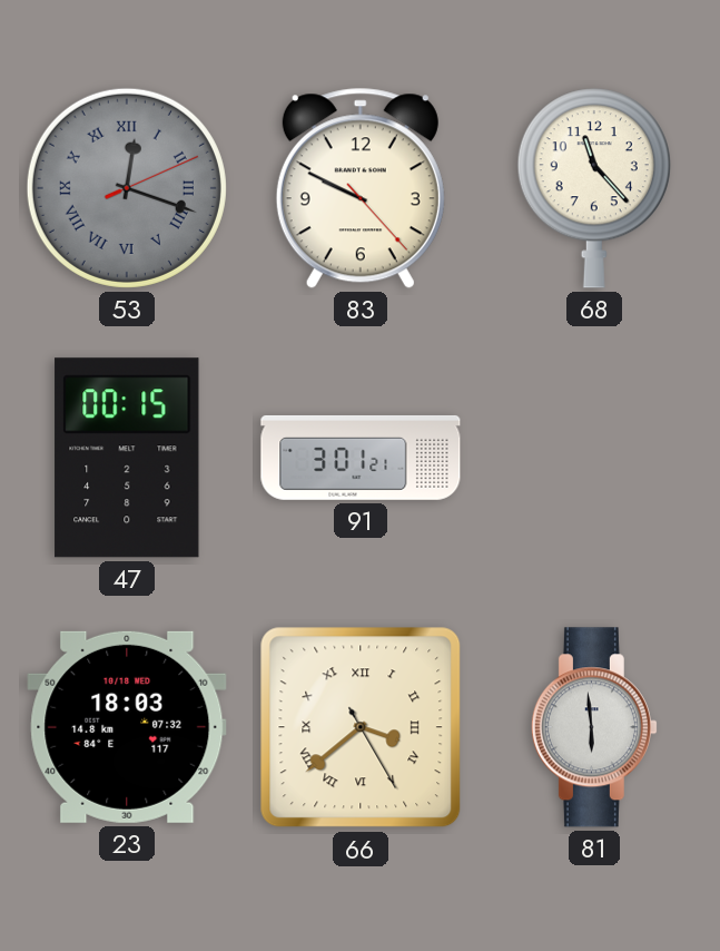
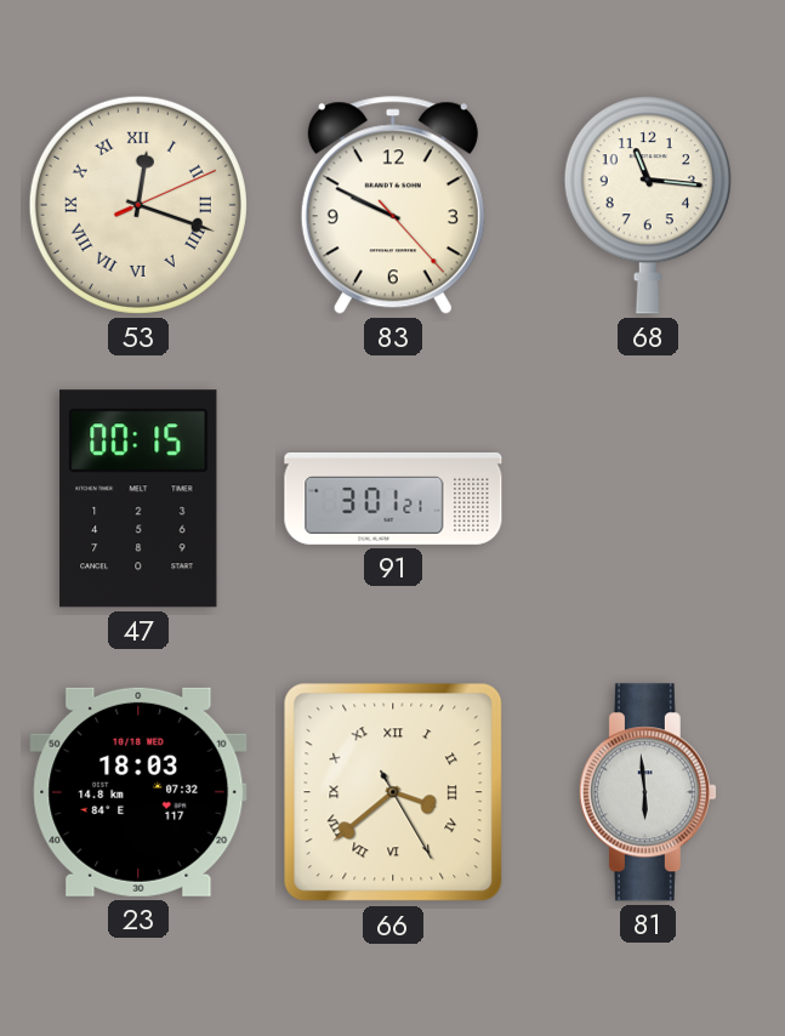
53 dial: grey -> cream
68: 11:23 -> 11:16
